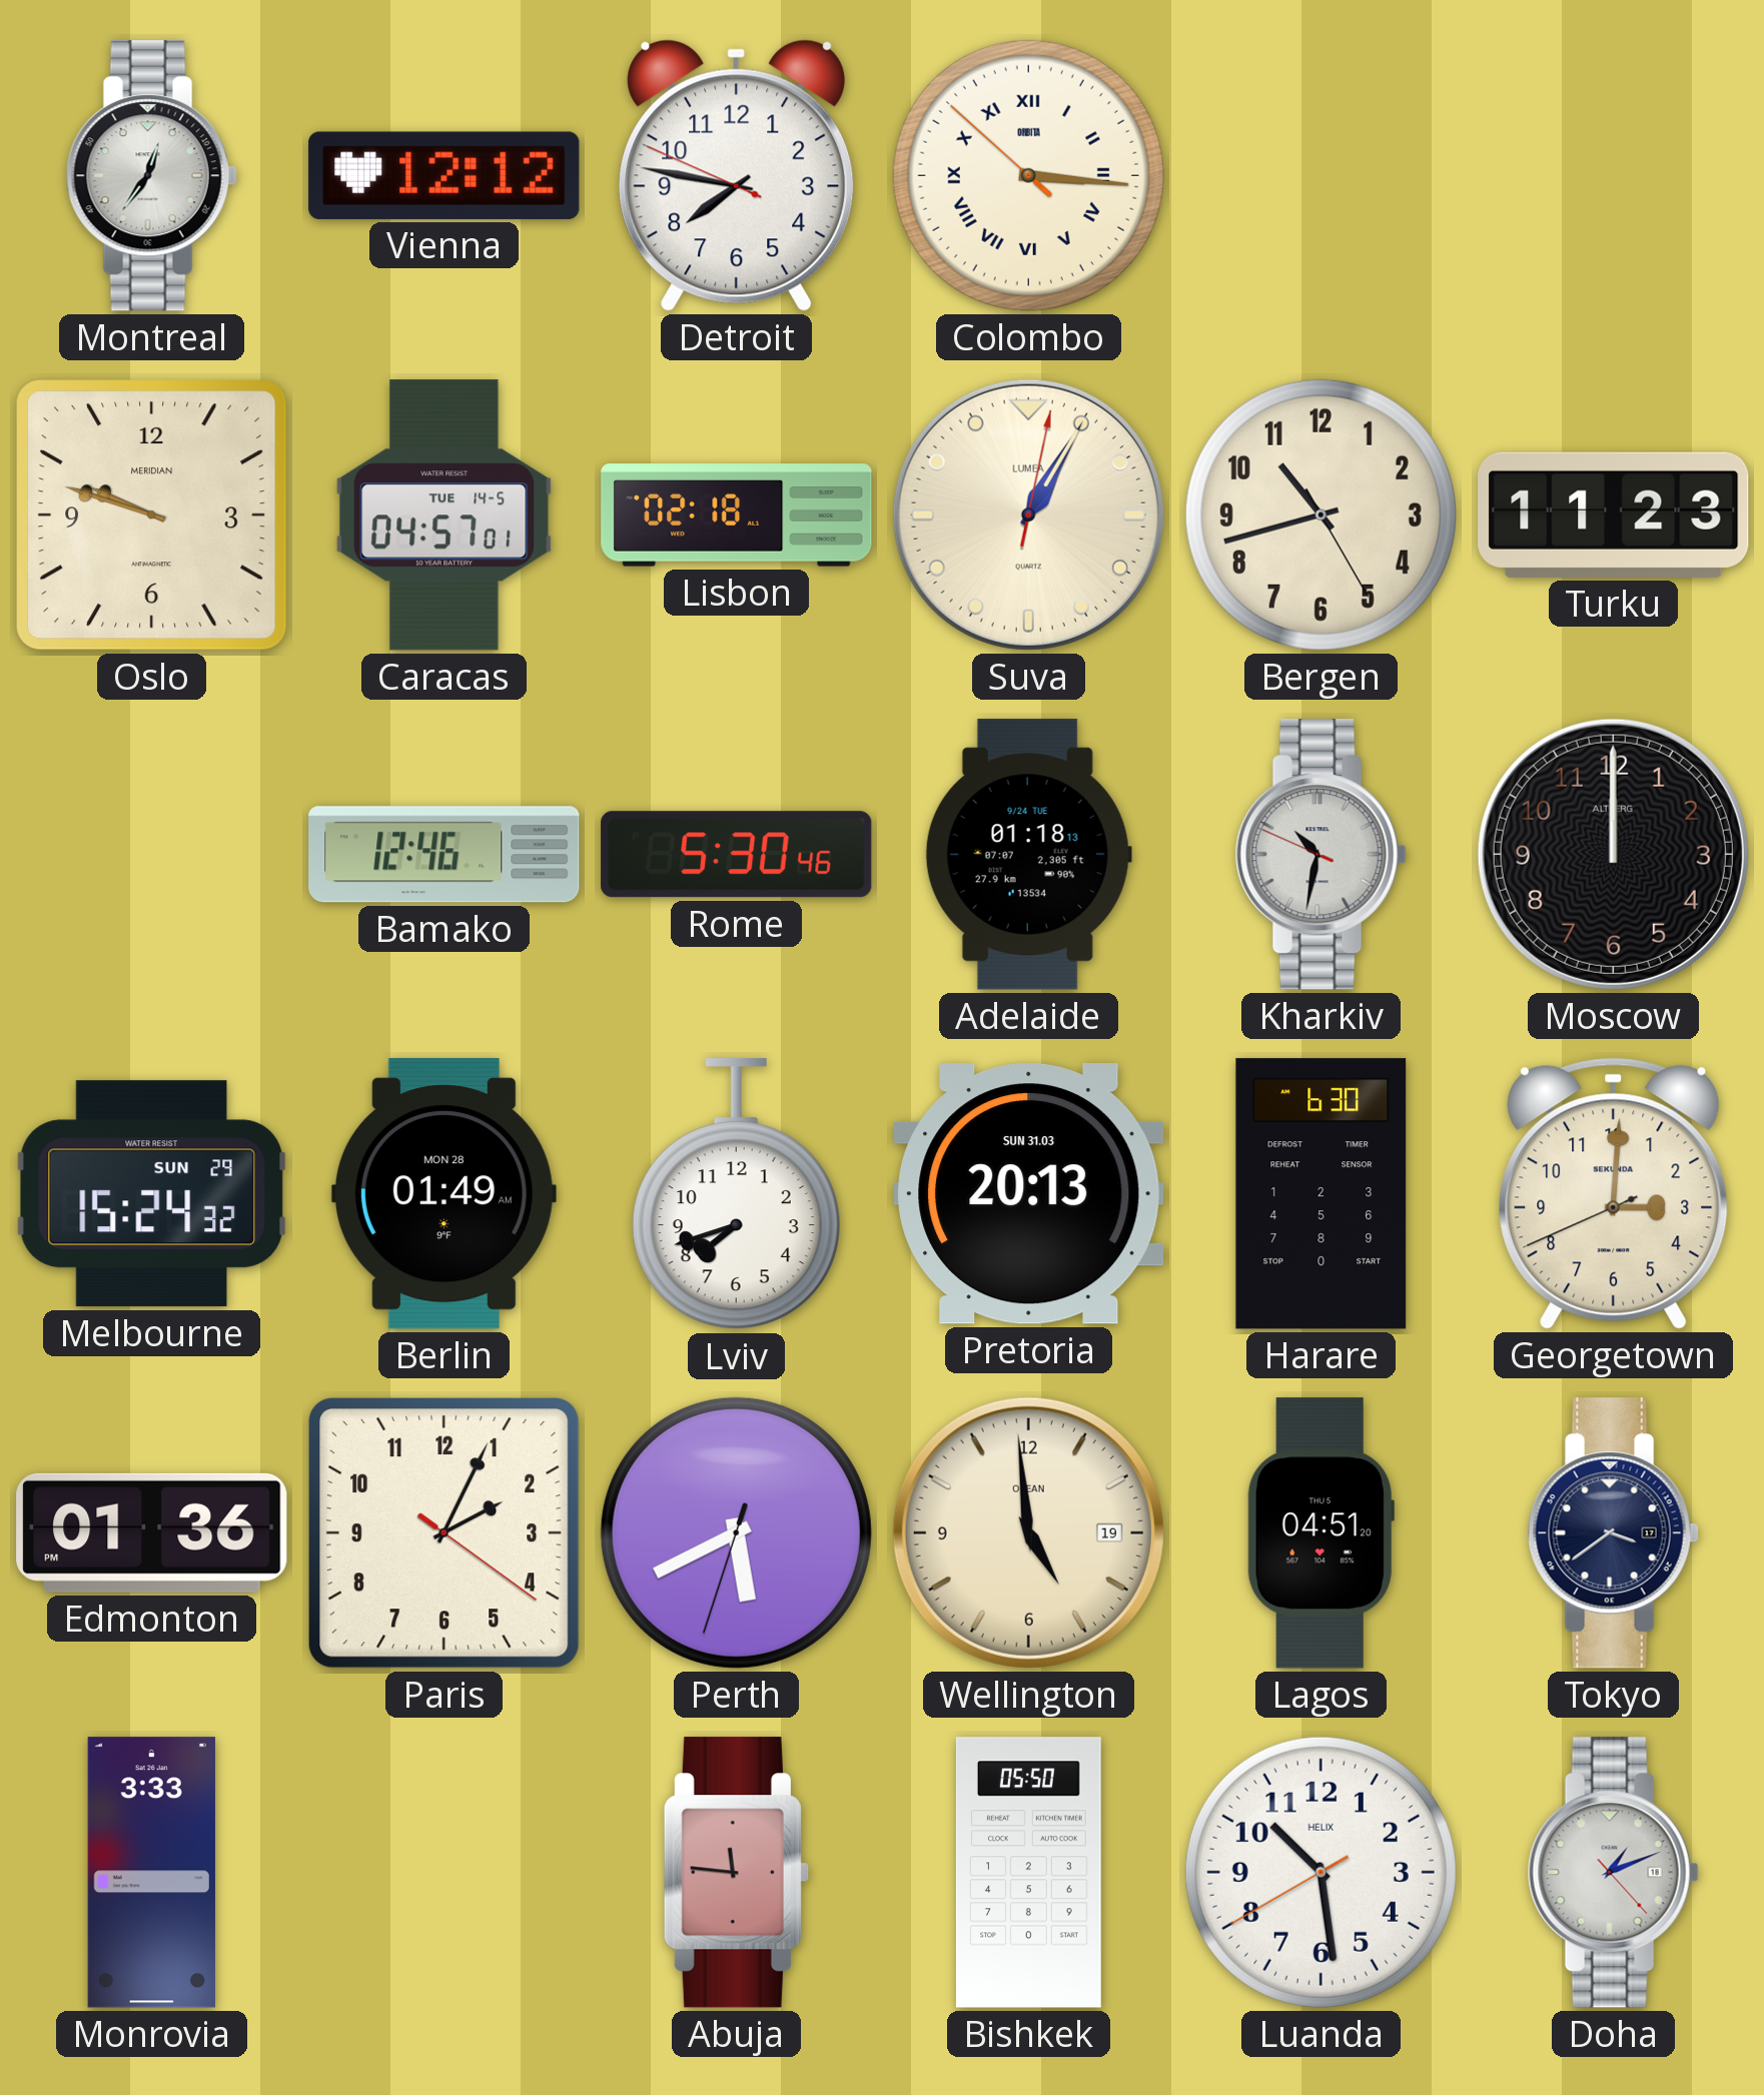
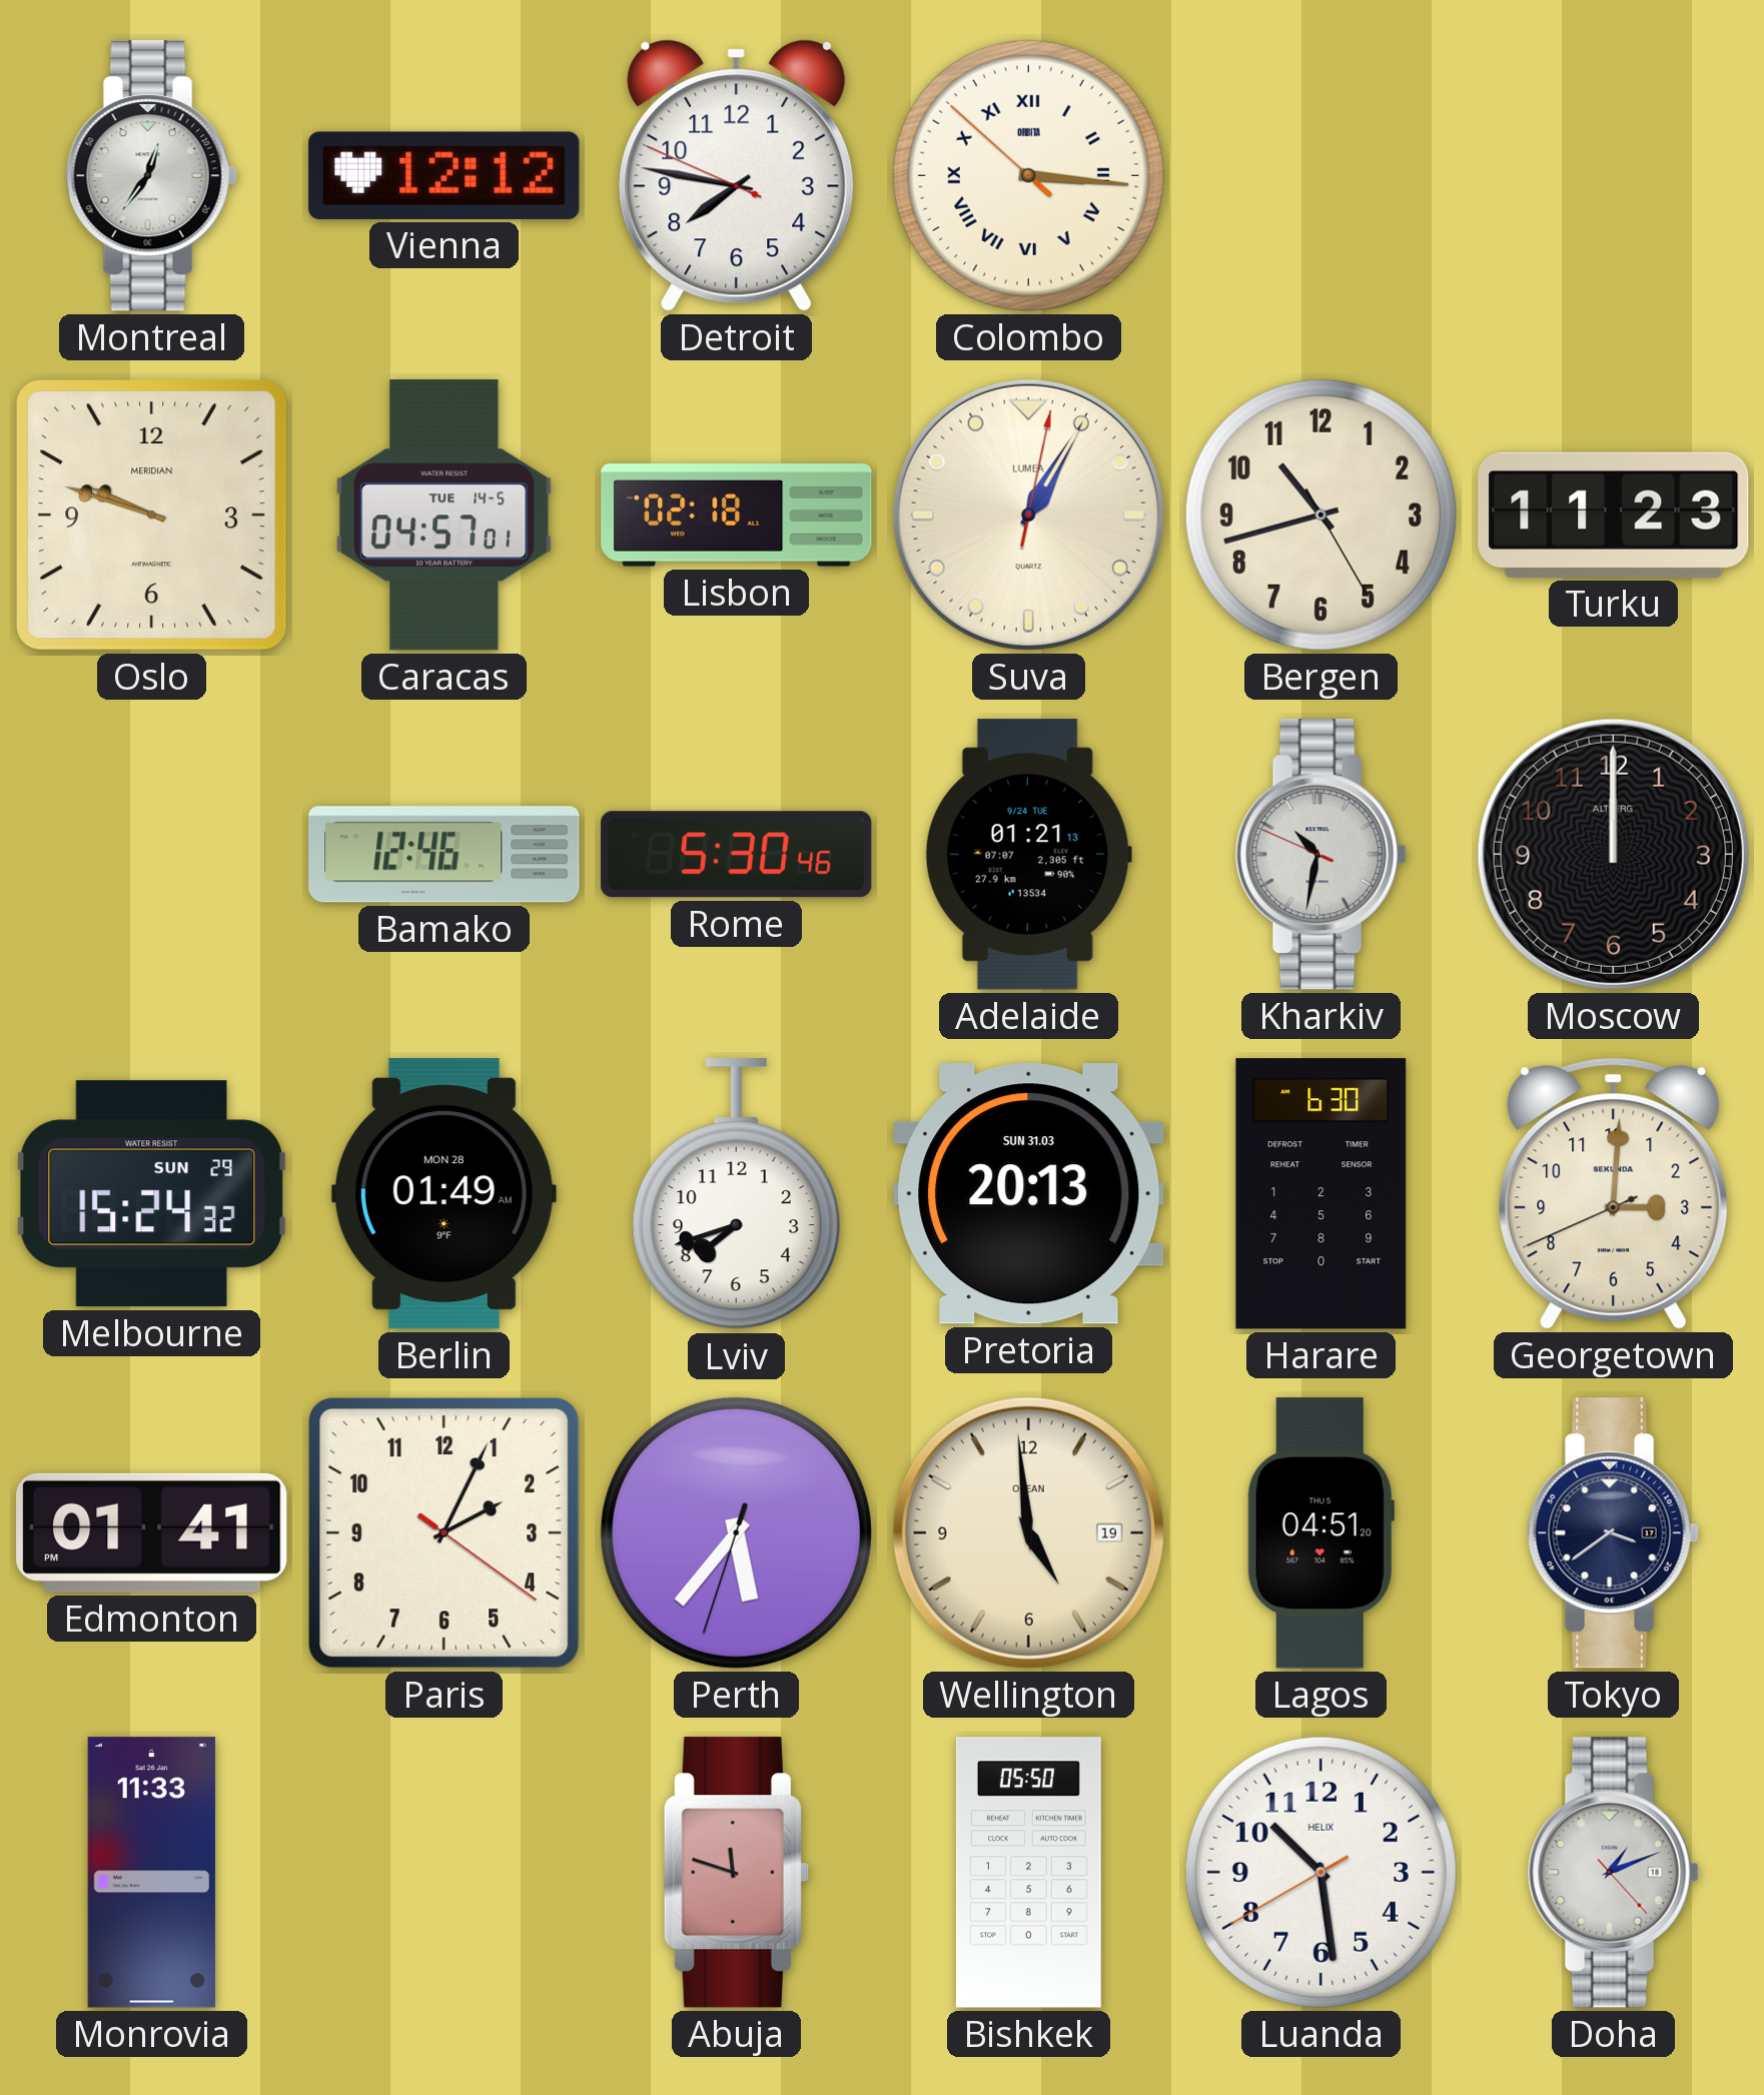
Adelaide: 01:18 -> 01:21
Edmonton: 01:36 -> 01:41
Perth: 5:40 -> 5:36
Monrovia: 3:33 -> 11:33
Abuja: 11:46 -> 11:48
